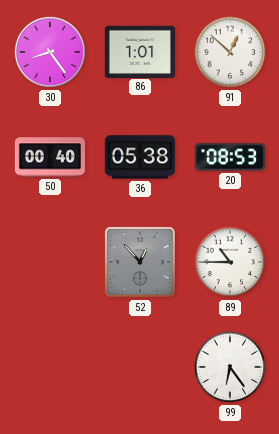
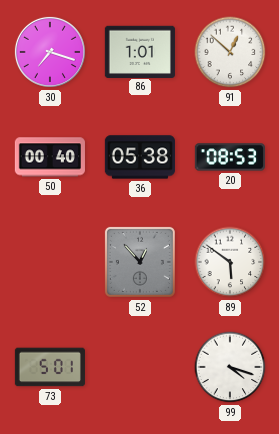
30: 8:24 -> 7:18
89: 10:45 -> 5:51
73: none -> 5:01
99: 6:24 -> 4:18
